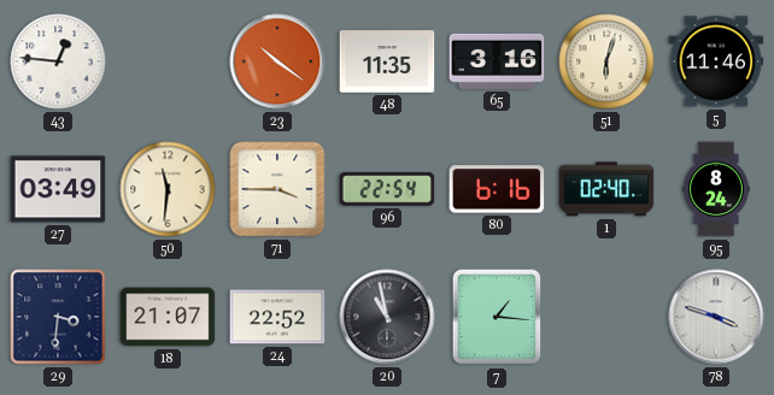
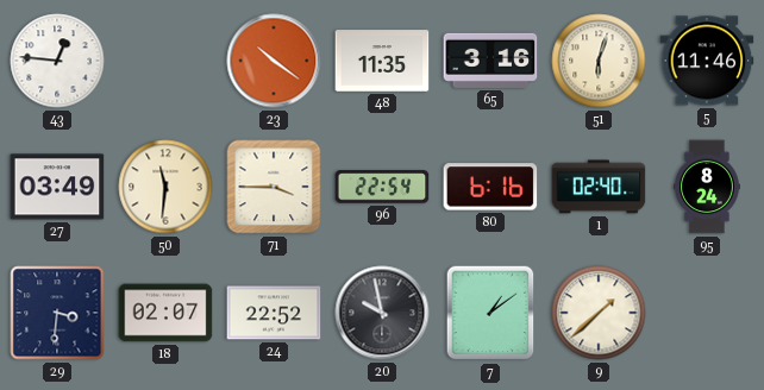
18: 21:07 -> 02:07
20: 10:58 -> 9:58
7: 1:16 -> 1:09
9: none -> 1:38
78: 3:48 -> none
